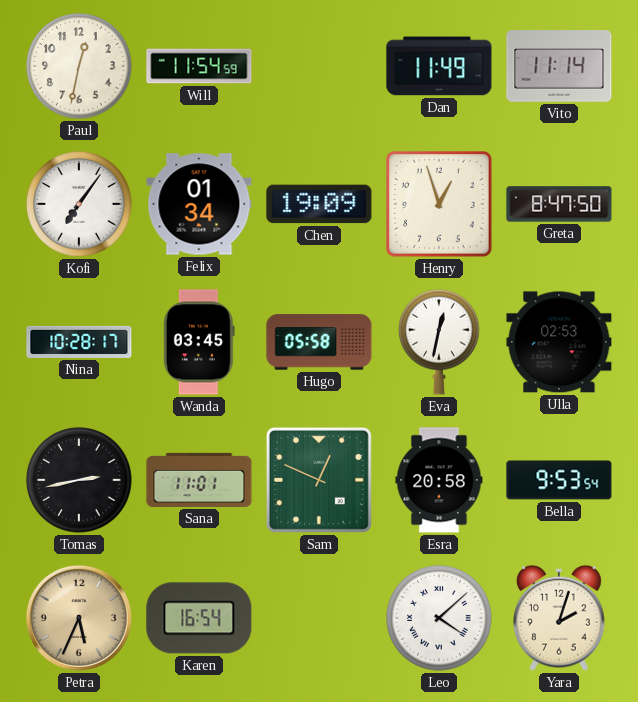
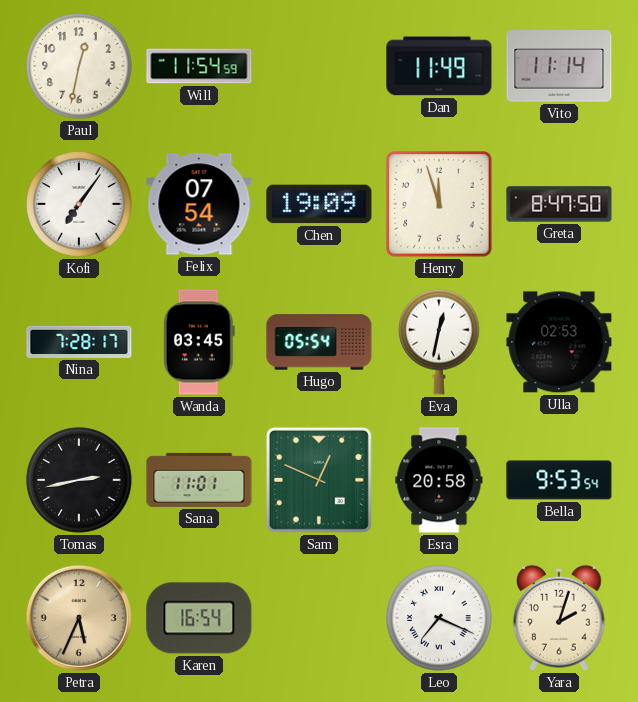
Felix: 01:34 -> 07:54
Henry: 12:57 -> 11:57
Nina: 10:28 -> 7:28
Hugo: 05:58 -> 05:54
Leo: 4:08 -> 7:19
